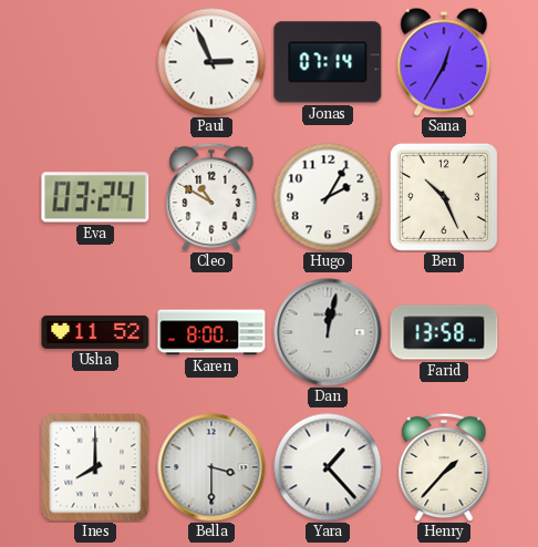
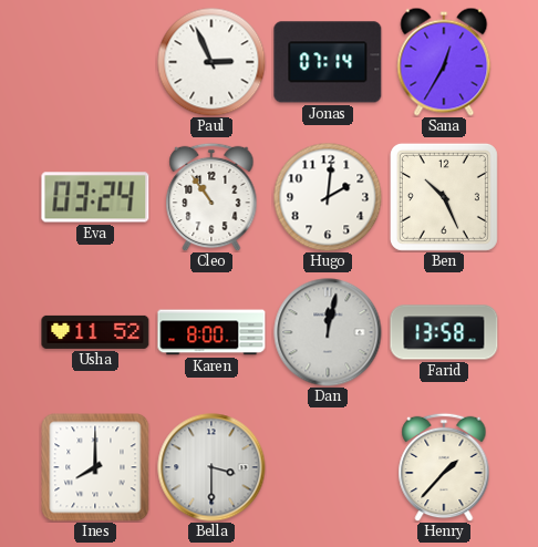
Cleo: 10:50 -> 10:54
Hugo: 2:05 -> 2:01
Yara: 1:23 -> none
